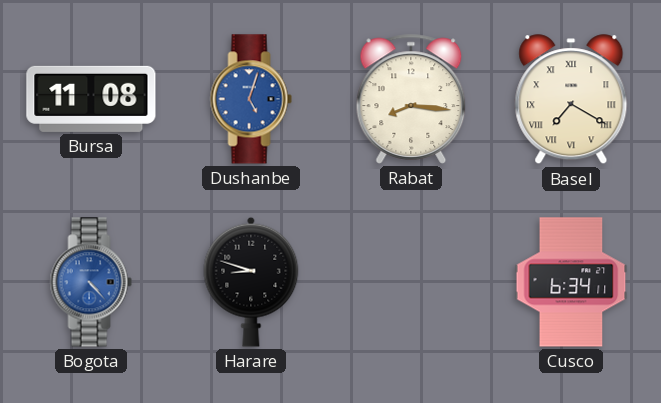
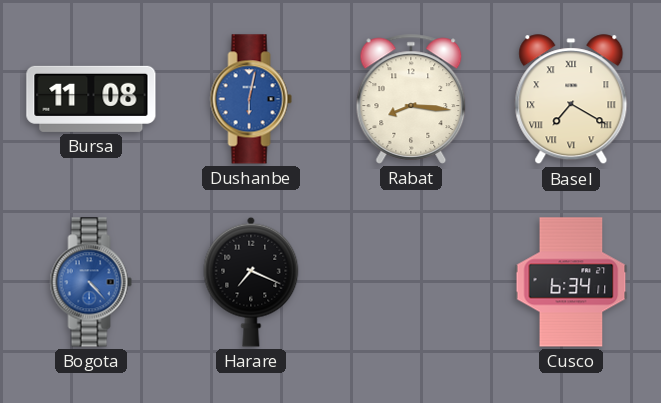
Dushanbe: 5:03 -> 6:02
Harare: 8:48 -> 7:19
